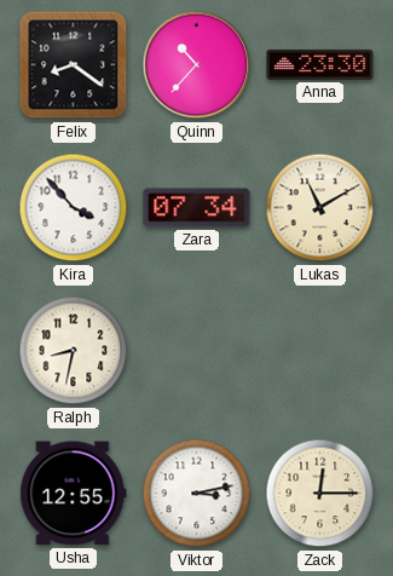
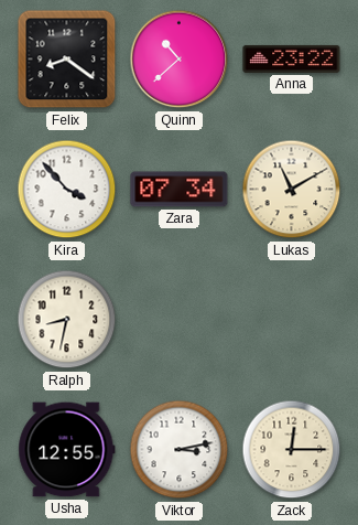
Quinn: 10:37 -> 10:38
Anna: 23:30 -> 23:22
